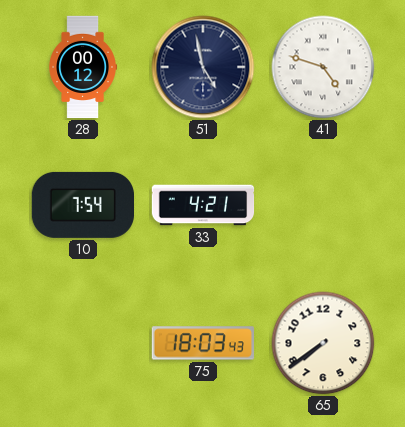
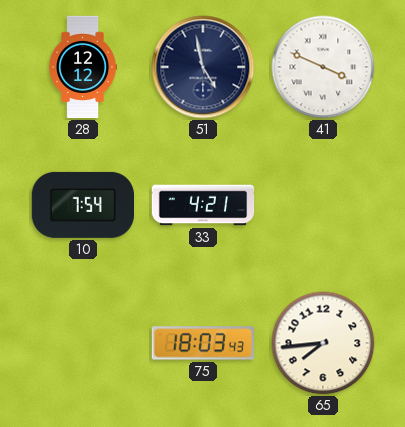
28: 00:12 -> 12:12
41: 4:48 -> 3:49
65: 7:39 -> 7:44
